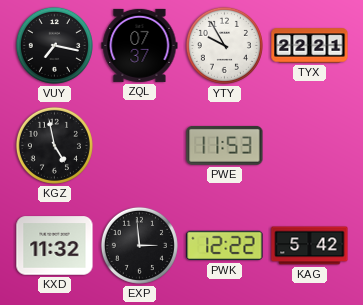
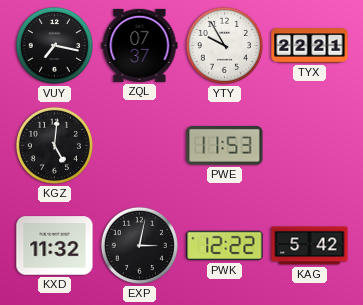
KGZ: 4:58 -> 5:01
EXP: 2:59 -> 3:02
